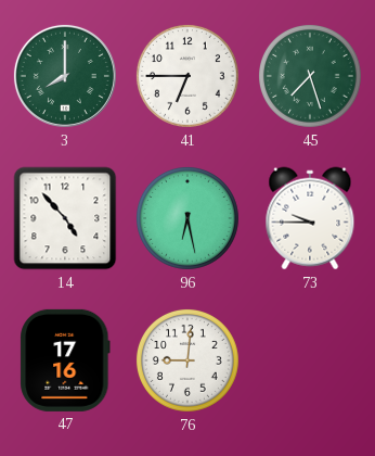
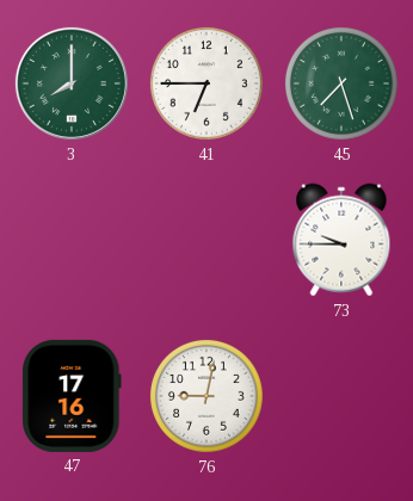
14: 4:53 -> none
96: 6:28 -> none
76: 9:01 -> 9:02
